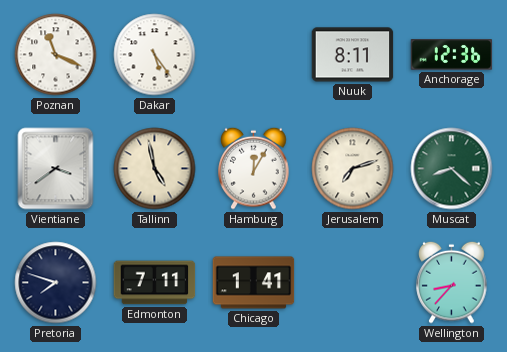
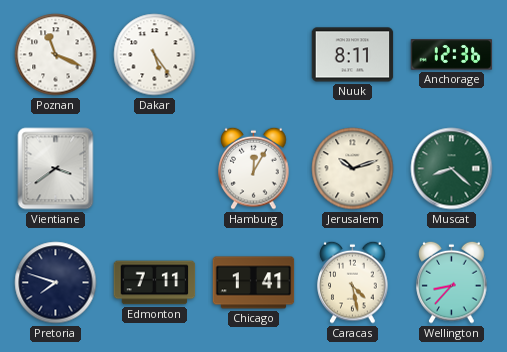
Tallinn: 4:58 -> none
Jerusalem: 7:12 -> 10:12
Caracas: none -> 4:28
